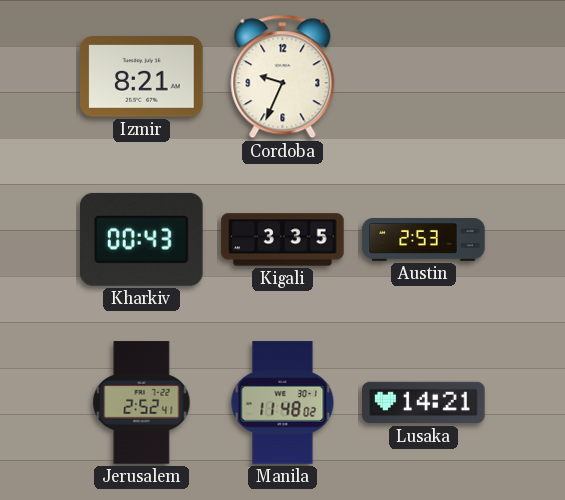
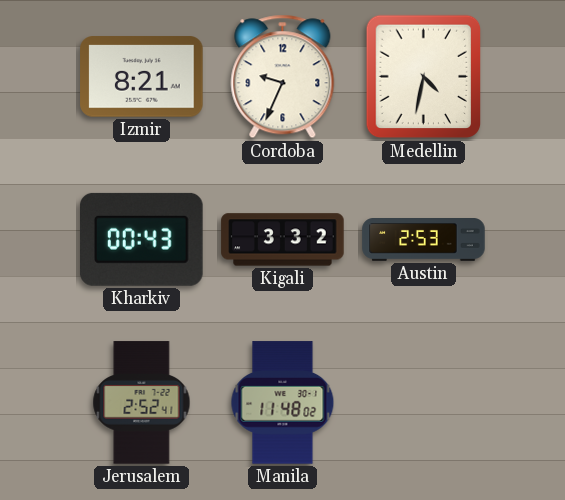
Medellin: none -> 4:32
Kigali: 3:35 -> 3:32
Lusaka: 14:21 -> none
